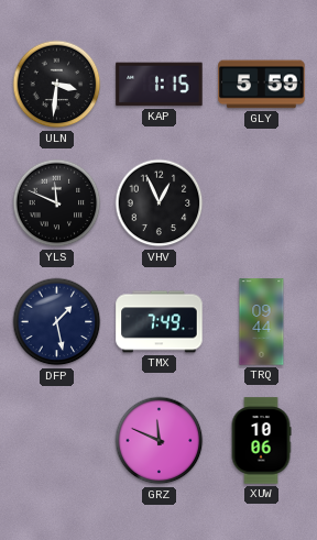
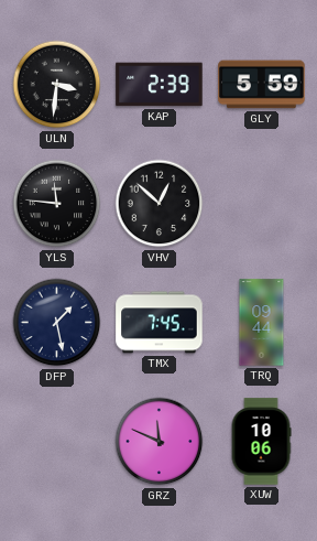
KAP: 1:15 -> 2:39
YLS: 11:49 -> 11:46
VHV: 12:56 -> 12:52
TMX: 7:49 -> 7:45
